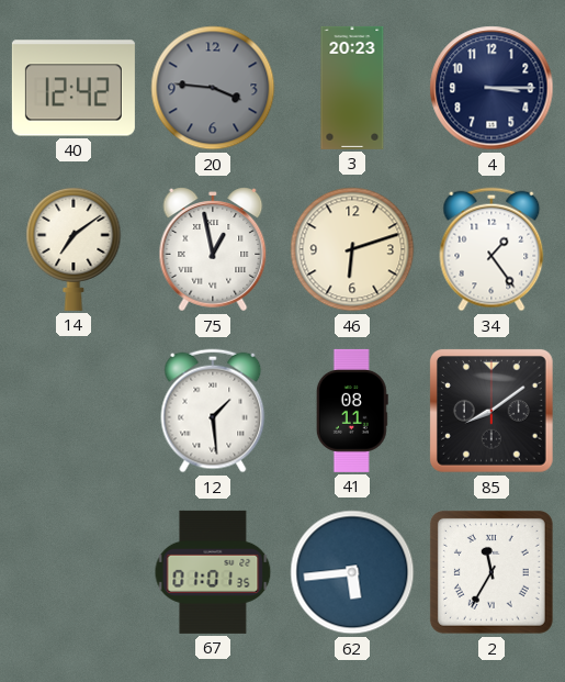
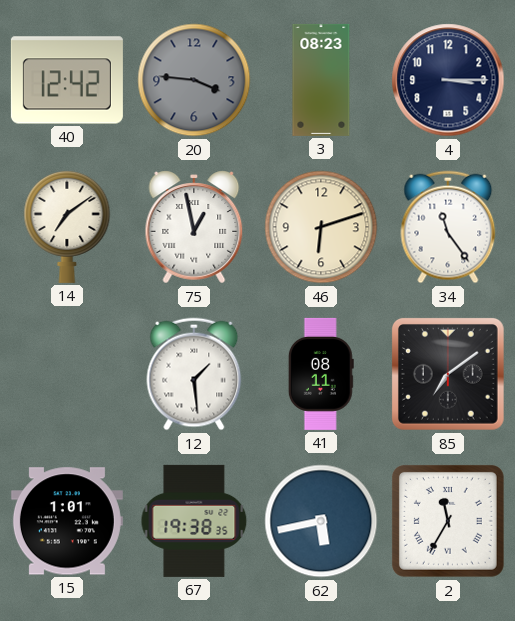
3: 20:23 -> 08:23
34: 1:24 -> 11:24
85: 8:09 -> 7:09
15: none -> 1:01
67: 01:01 -> 19:38
62: 5:44 -> 5:43
